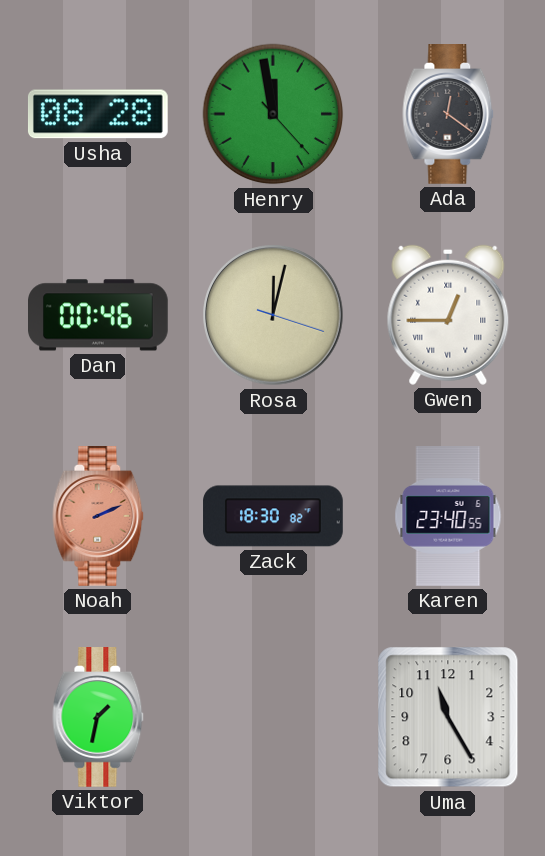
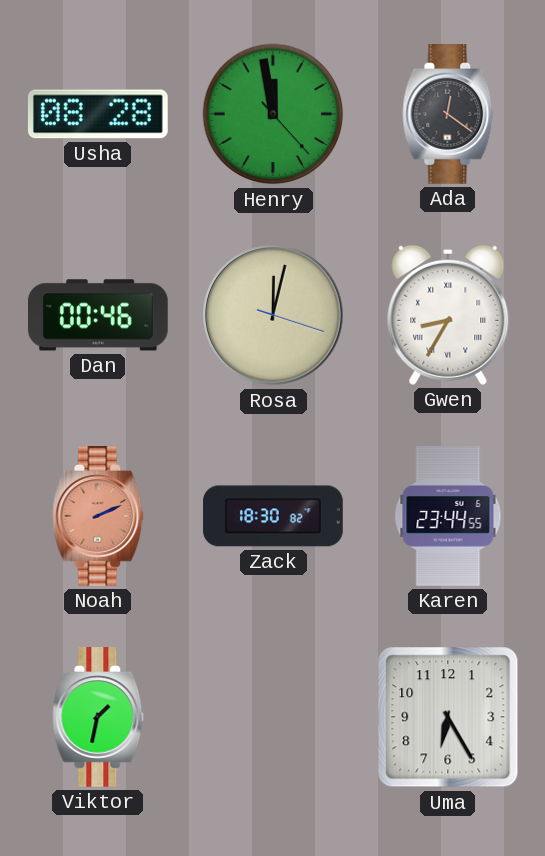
Gwen: 12:45 -> 8:35
Karen: 23:40 -> 23:44
Uma: 11:25 -> 6:25
